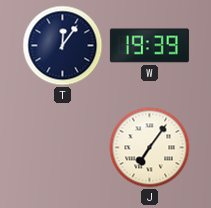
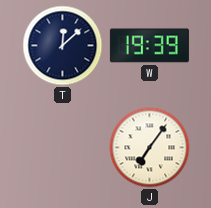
T: 12:06 -> 12:08
